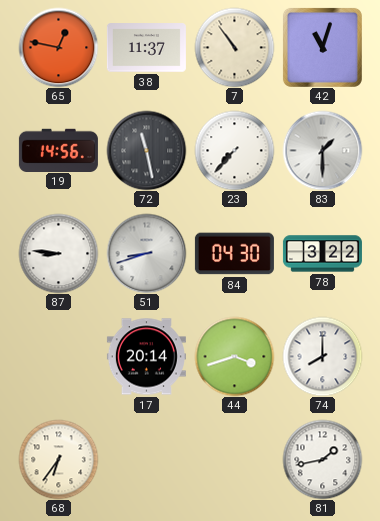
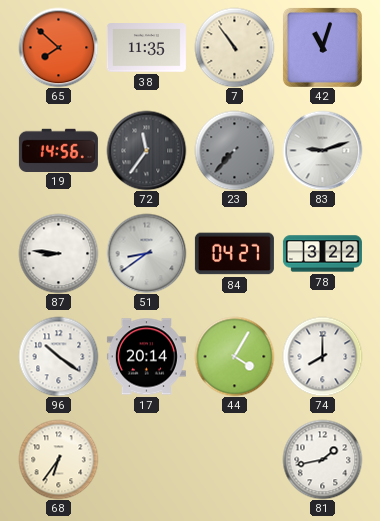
65: 12:47 -> 7:52
38: 11:37 -> 11:35
72: 11:28 -> 11:36
23 dial: white -> grey
83: 1:30 -> 9:12
51: 8:42 -> 8:39
84: 04:30 -> 04:27
96: none -> 10:21
44: 3:42 -> 4:05
